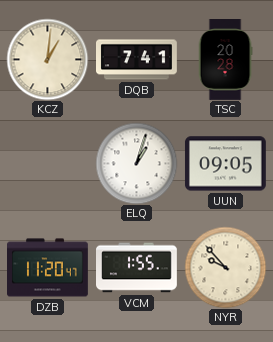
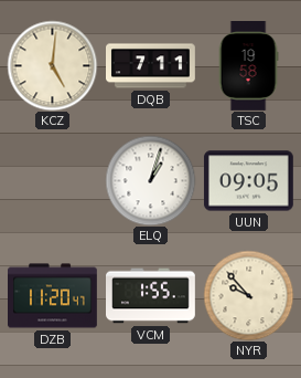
KCZ: 1:01 -> 5:01
DQB: 7:41 -> 7:11
TSC: 20:28 -> 19:58
